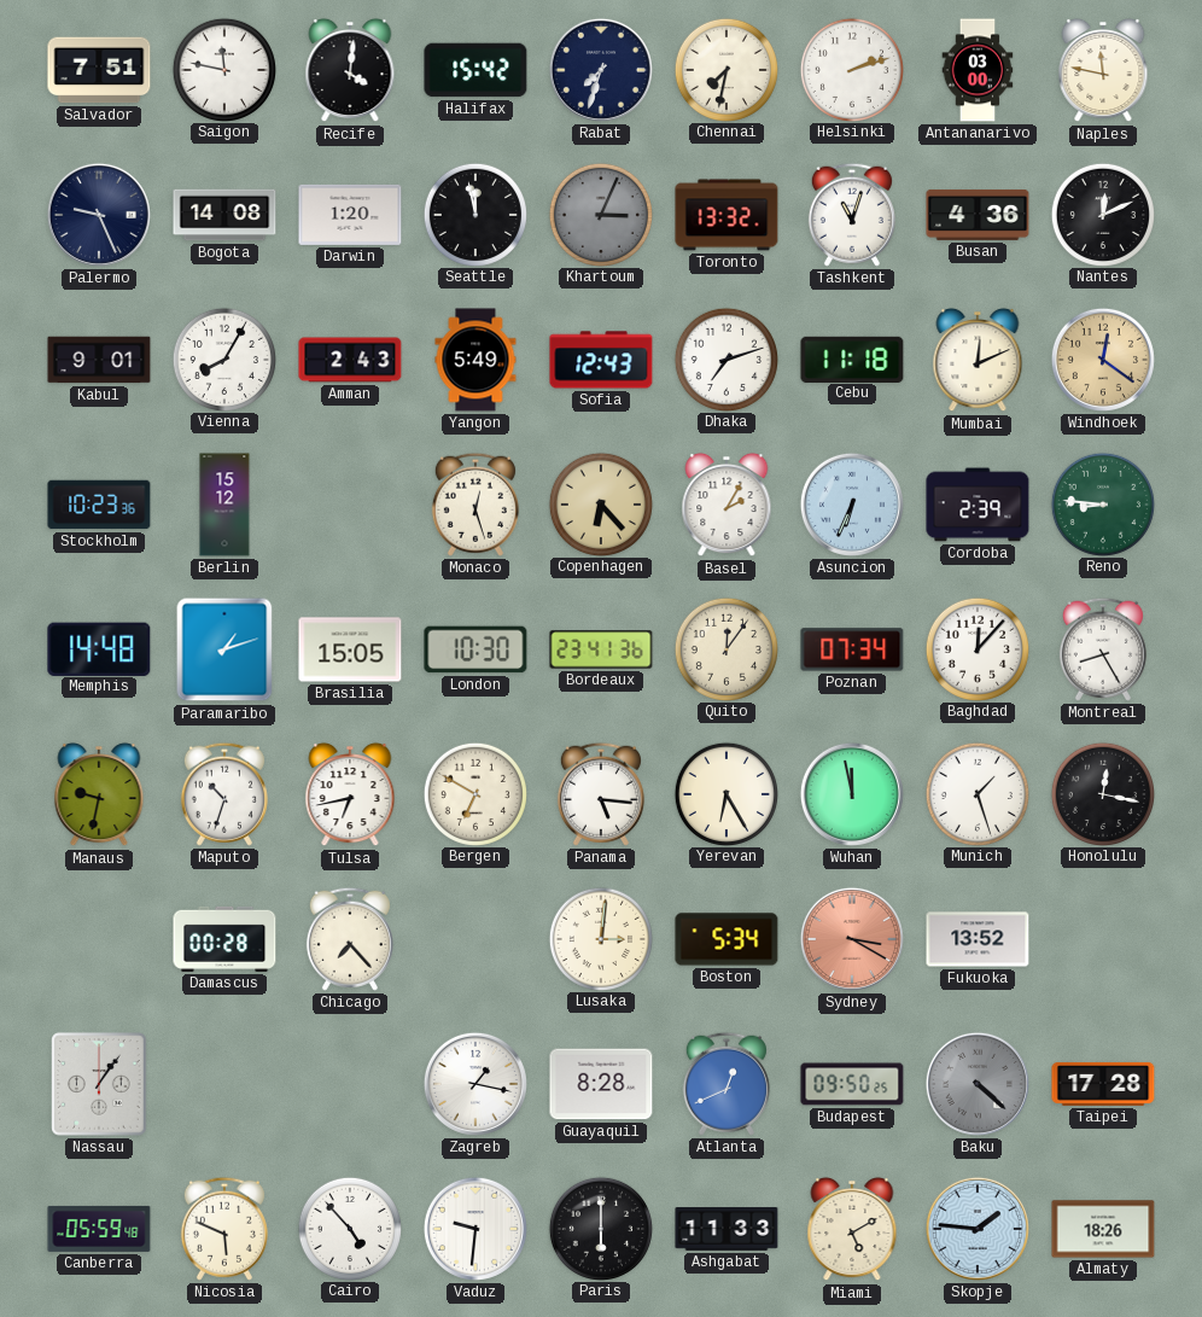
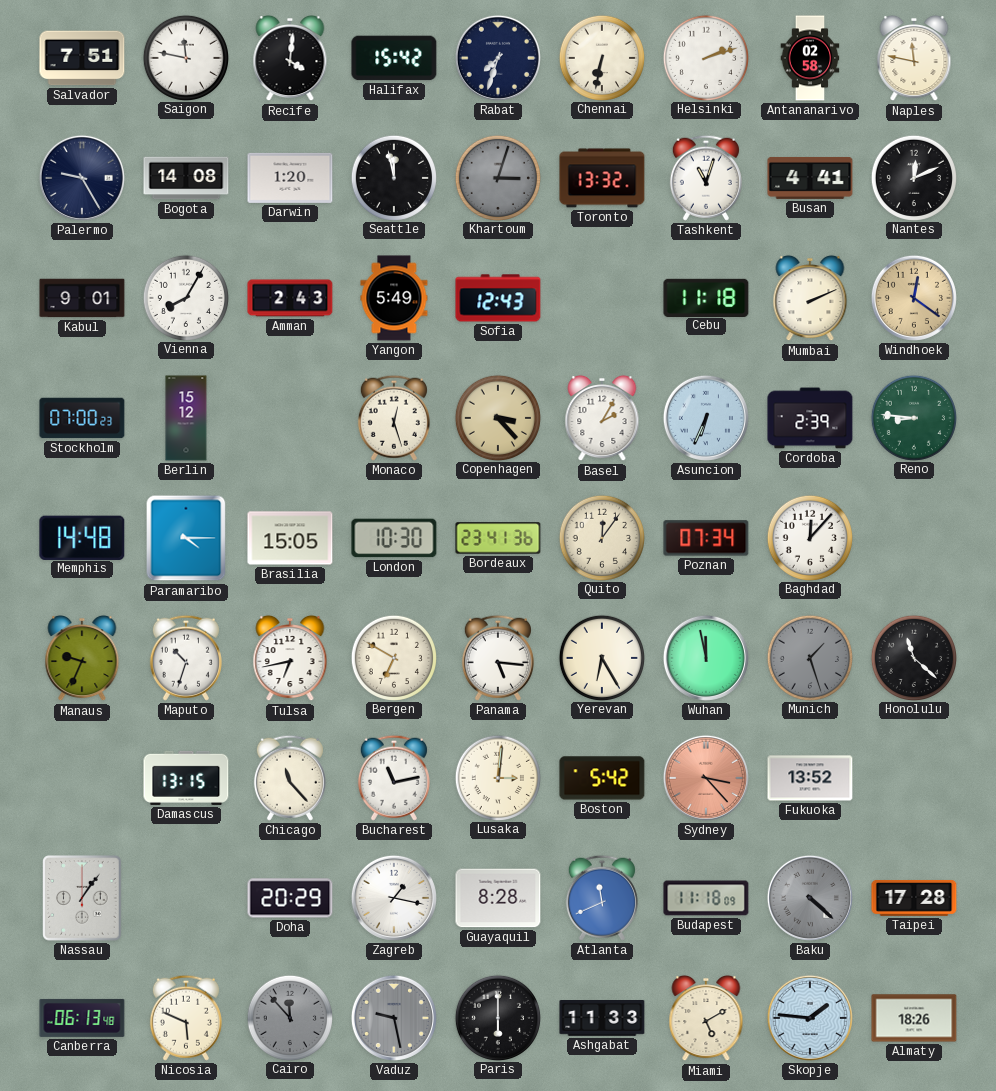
Chennai: 7:32 -> 6:32
Antananarivo: 03:00 -> 02:58
Palermo: 9:26 -> 9:25
Khartoum: 3:04 -> 3:03
Busan: 4:36 -> 4:41
Dhaka: 7:12 -> none
Mumbai: 12:11 -> 2:11
Stockholm: 10:23 -> 07:00
Copenhagen: 6:23 -> 3:23
Paramaribo: 1:12 -> 4:15
Montreal: 8:25 -> none
Manaus: 9:32 -> 9:34
Munich dial: white -> grey
Honolulu: 12:17 -> 11:22
Damascus: 00:28 -> 13:15
Chicago: 7:23 -> 11:23
Bucharest: none -> 11:13
Boston: 5:34 -> 5:42
Sydney: 3:20 -> 3:23
Doha: none -> 20:29
Atlanta: 12:41 -> 11:41
Budapest: 09:50 -> 11:18
Canberra: 05:59 -> 06:13
Cairo: 4:53 -> 11:53
Cairo dial: white -> grey
Vaduz: 9:31 -> 9:28
Vaduz dial: white -> grey
